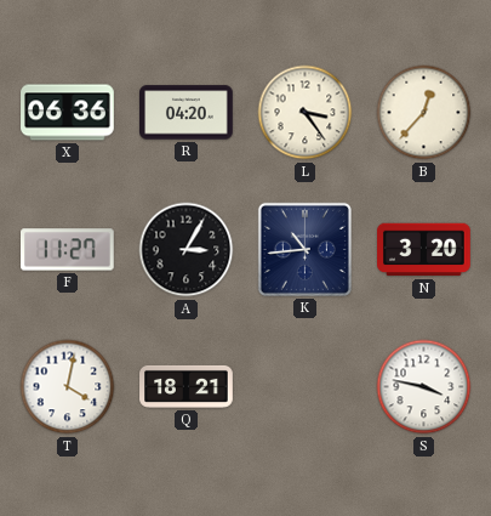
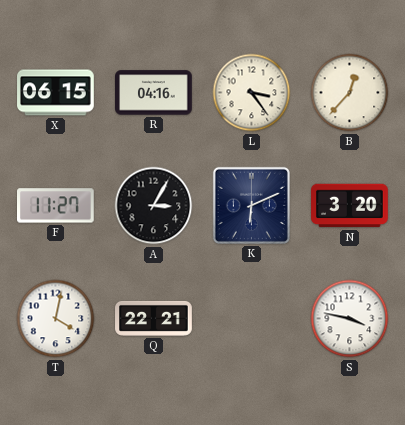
X: 06:36 -> 06:15
R: 04:20 -> 04:16
K: 10:44 -> 6:11
Q: 18:21 -> 22:21
